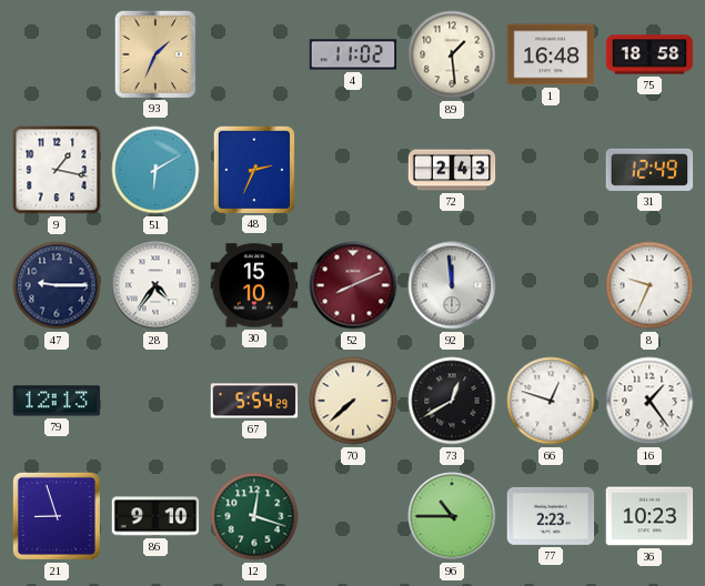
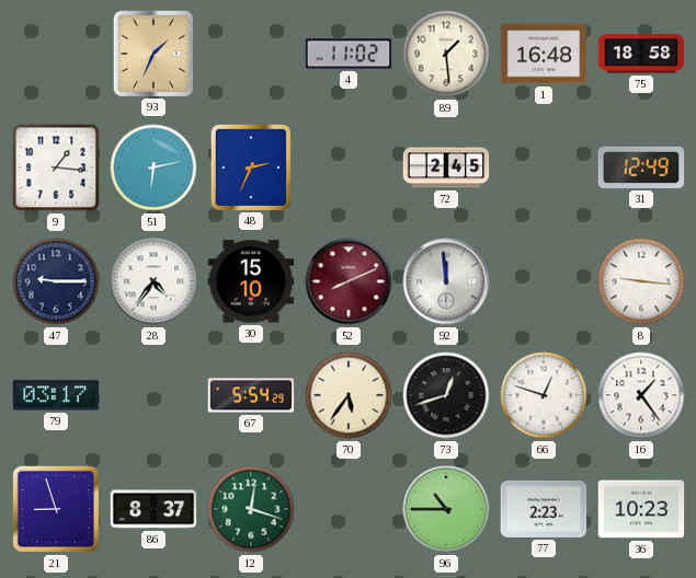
9: 1:17 -> 1:16
51: 6:10 -> 6:13
72: 2:43 -> 2:45
8: 9:34 -> 9:16
79: 12:13 -> 03:17
70: 7:38 -> 5:36
73: 12:40 -> 12:42
86: 9:10 -> 8:37
